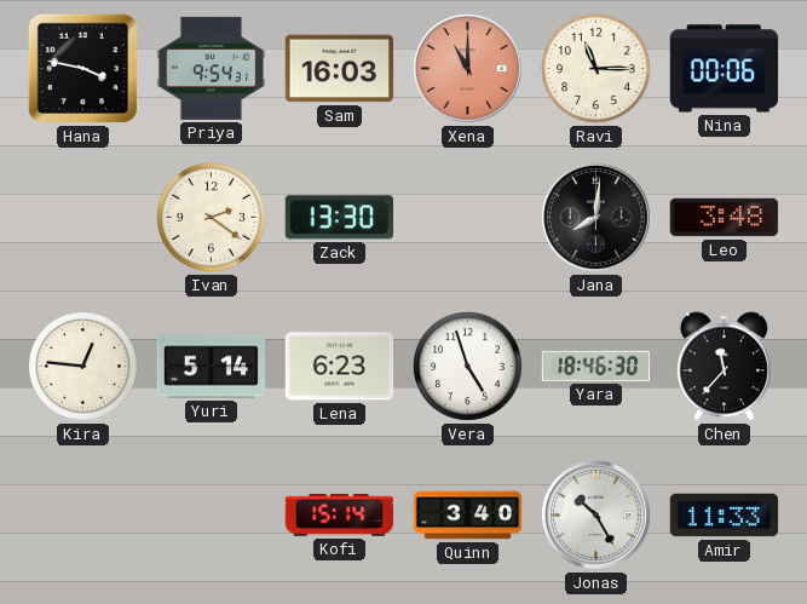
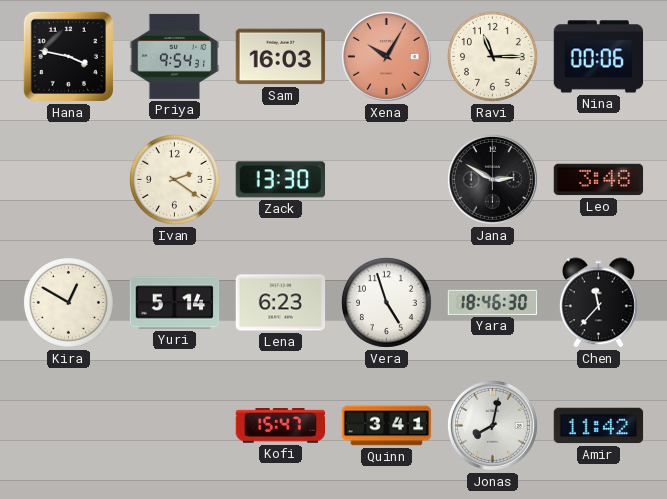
Xena: 11:00 -> 10:05
Jana: 8:01 -> 2:50
Kira: 12:46 -> 12:50
Kofi: 15:14 -> 15:47
Quinn: 3:40 -> 3:41
Jonas: 10:25 -> 8:02
Amir: 11:33 -> 11:42
